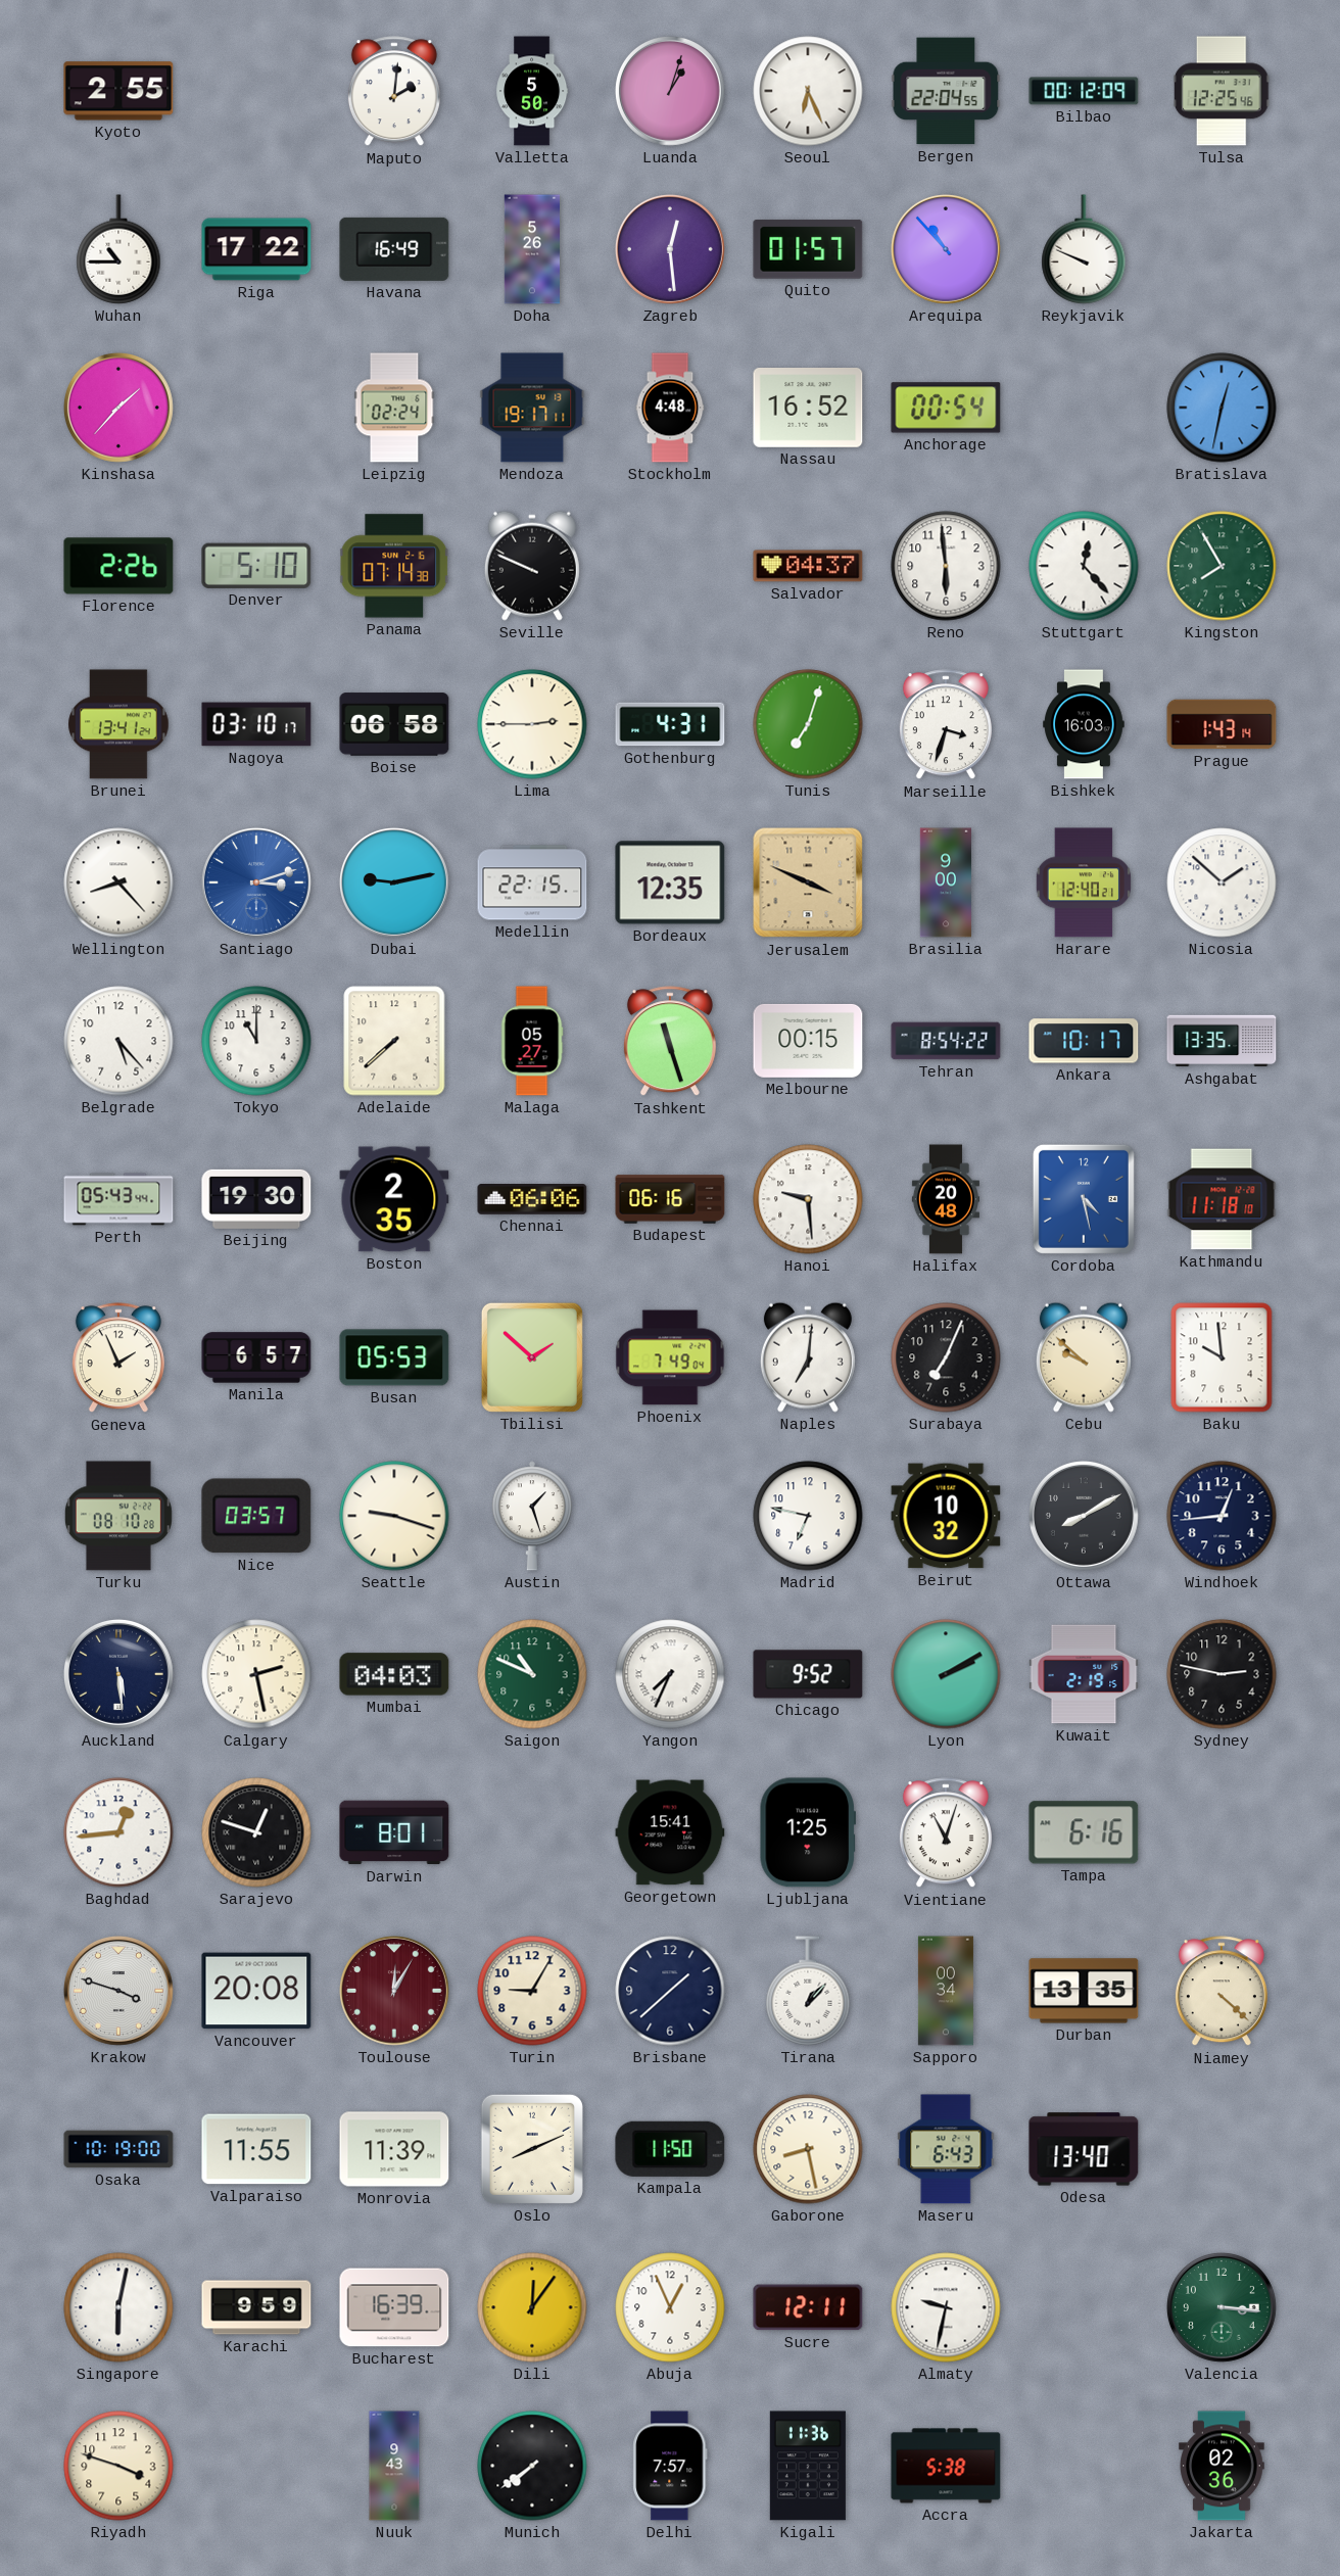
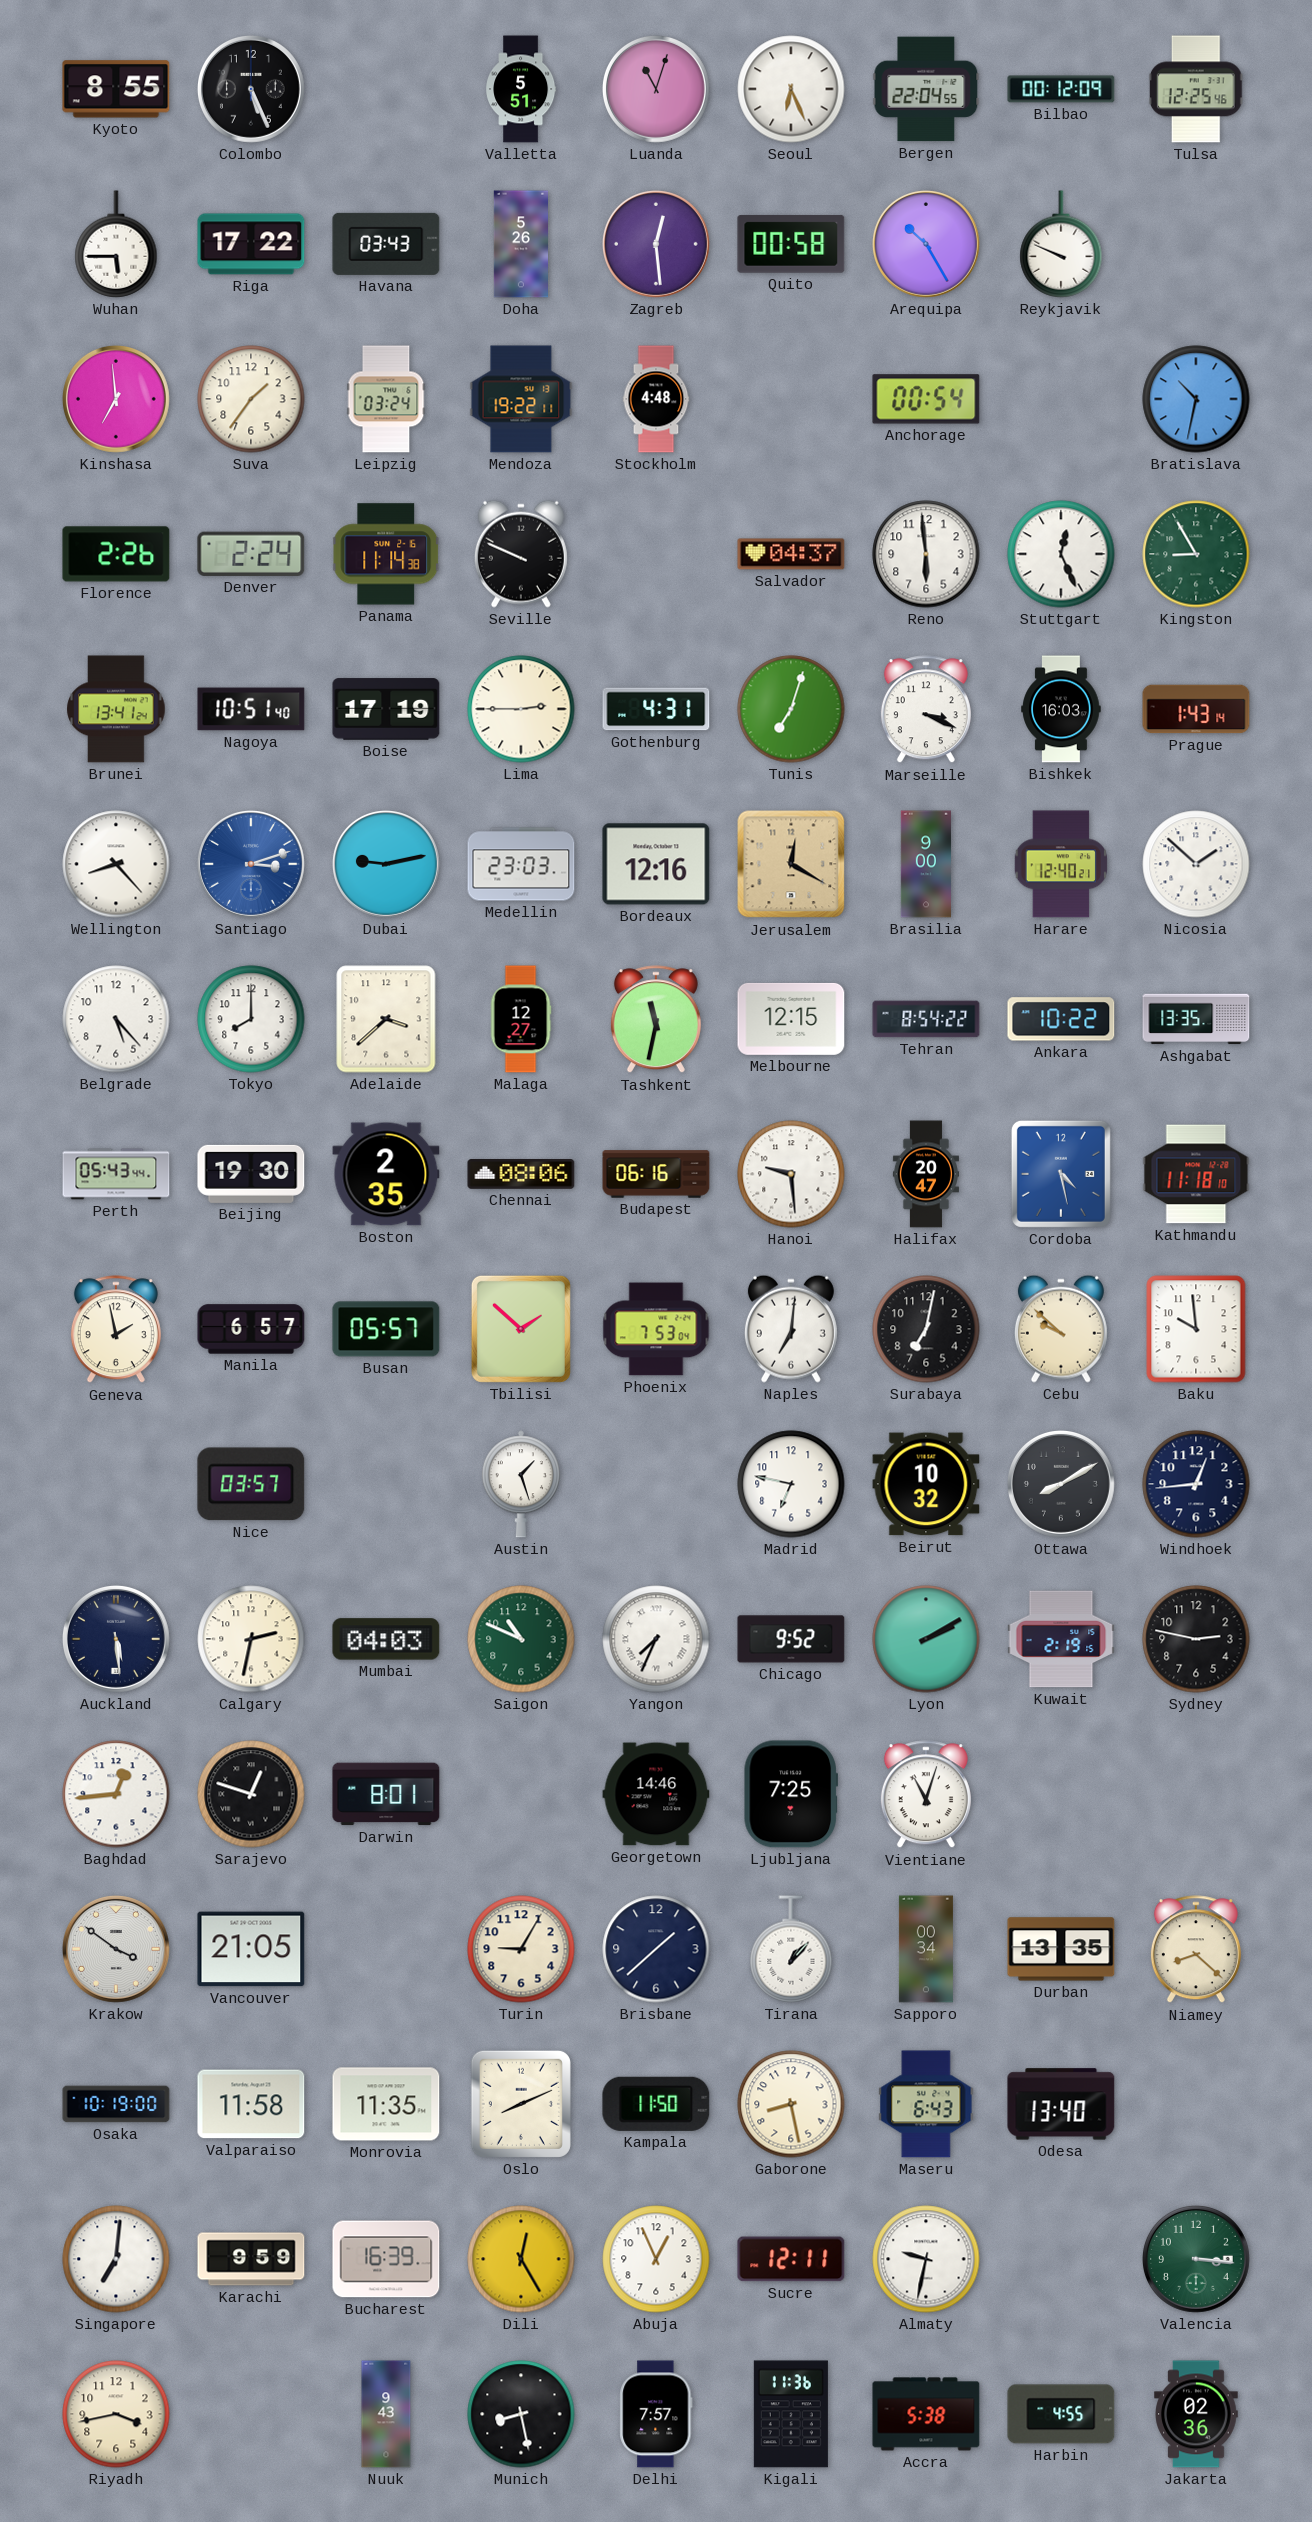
Kyoto: 2:55 -> 8:55
Colombo: none -> 5:26
Maputo: 2:01 -> none
Valletta: 5:50 -> 5:51
Luanda: 1:03 -> 11:03
Wuhan: 10:45 -> 5:45
Havana: 16:49 -> 03:43
Quito: 01:57 -> 00:58
Arequipa: 10:53 -> 10:25
Kinshasa: 1:37 -> 6:59
Suva: none -> 1:36
Leipzig: 02:24 -> 03:24
Mendoza: 19:17 -> 19:22
Nassau: 16:52 -> none
Bratislava: 12:32 -> 10:32
Denver: 5:10 -> 2:24
Panama: 07:14 -> 11:14
Stuttgart: 12:23 -> 12:26
Kingston: 7:55 -> 8:55
Nagoya: 03:10 -> 10:51
Boise: 06:58 -> 17:19
Marseille: 3:33 -> 3:19
Medellin: 22:15 -> 23:03
Bordeaux: 12:35 -> 12:16
Jerusalem: 3:49 -> 12:20
Tokyo: 11:00 -> 8:00
Adelaide: 7:38 -> 3:38
Malaga: 05:27 -> 12:27
Tashkent: 11:27 -> 11:32
Melbourne: 00:15 -> 12:15
Ankara: 10:17 -> 10:22
Chennai: 06:06 -> 08:06
Halifax: 20:48 -> 20:47
Geneva: 1:56 -> 1:58
Busan: 05:53 -> 05:57
Phoenix: 7:49 -> 7:53
Surabaya: 7:04 -> 7:02
Turku: 08:10 -> none
Seattle: 9:18 -> none
Calgary: 2:28 -> 2:32
Georgetown: 15:41 -> 14:46
Ljubljana: 1:25 -> 7:25
Tampa: 6:16 -> none
Krakow: 3:48 -> 3:51
Vancouver: 20:08 -> 21:05
Toulouse: 12:05 -> none
Niamey: 4:22 -> 8:22
Valparaiso: 11:55 -> 11:58
Monrovia: 11:39 -> 11:35
Singapore: 6:02 -> 7:01
Dili: 12:06 -> 12:25
Riyadh: 3:48 -> 3:43
Munich: 7:39 -> 8:28
Harbin: none -> 4:55
